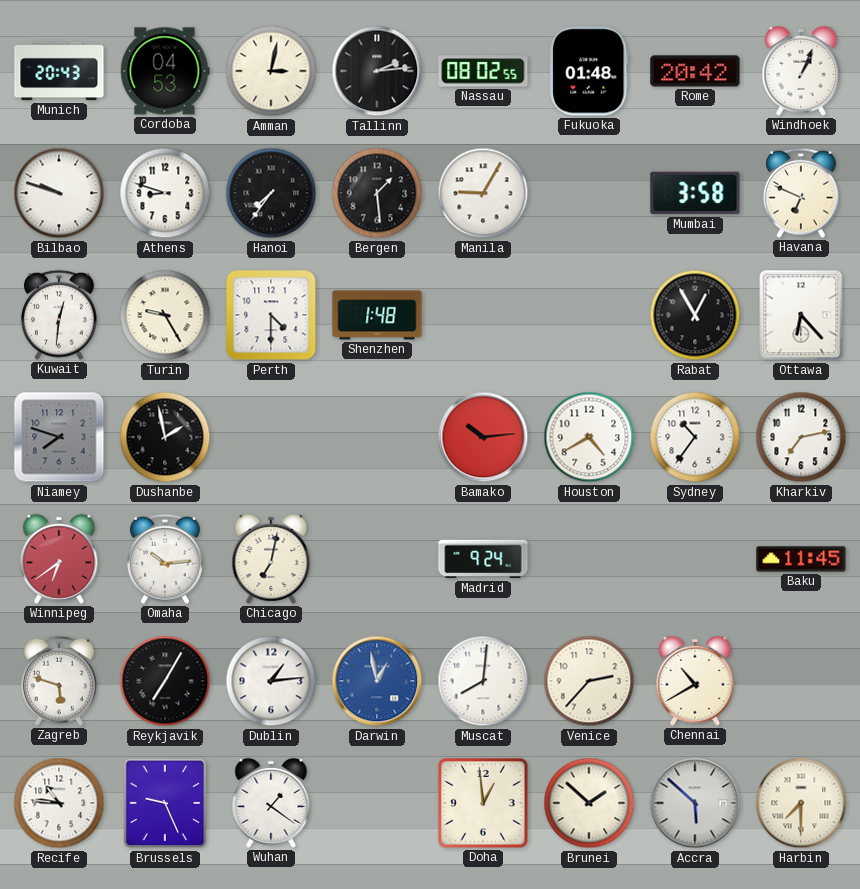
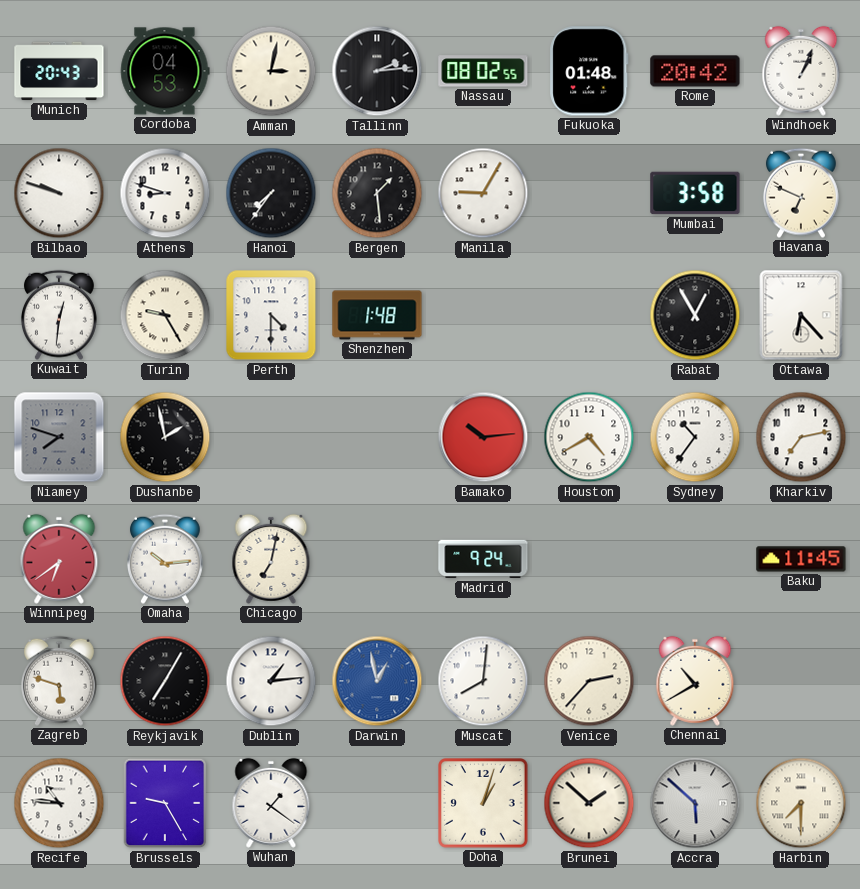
Brussels: 9:26 -> 9:25
Doha: 12:59 -> 1:03
